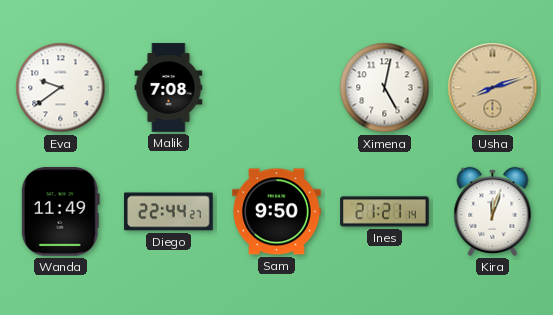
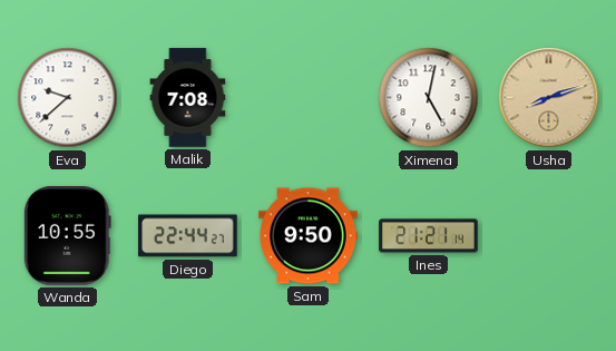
Eva: 9:39 -> 9:38
Wanda: 11:49 -> 10:55
Kira: 12:03 -> none
